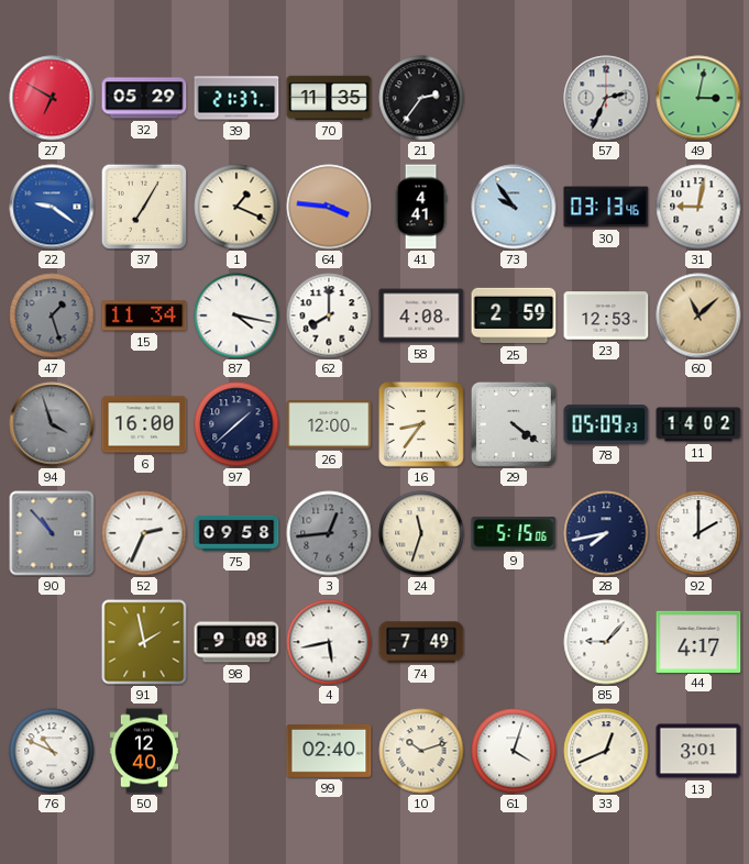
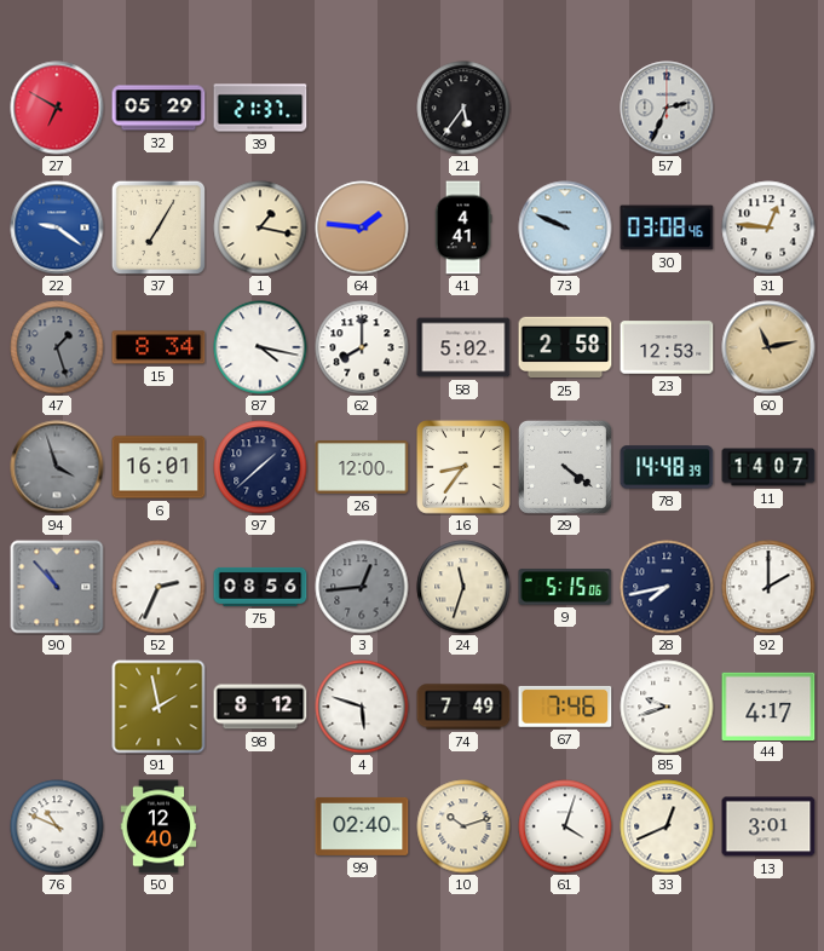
70: 11:35 -> none
21: 2:36 -> 5:36
49: 3:02 -> none
1: 1:19 -> 1:17
64: 3:46 -> 1:46
73: 9:54 -> 9:49
30: 03:13 -> 03:08
31: 9:02 -> 12:46
15: 11:34 -> 8:34
58: 4:08 -> 5:02
25: 2:59 -> 2:58
60: 11:08 -> 11:13
6: 16:00 -> 16:01
78: 05:09 -> 14:48
11: 14:02 -> 14:07
75: 09:58 -> 08:56
98: 9:08 -> 8:12
4: 5:43 -> 5:48
67: none -> 7:46
85: 9:07 -> 9:42
